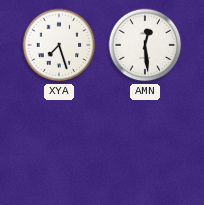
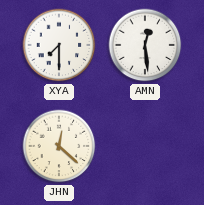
XYA: 7:27 -> 7:30
JHN: none -> 12:22
